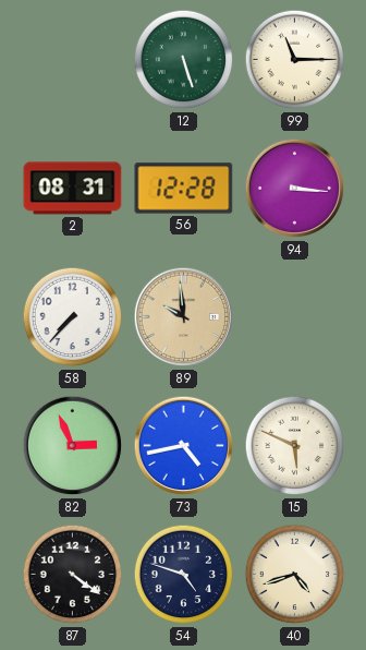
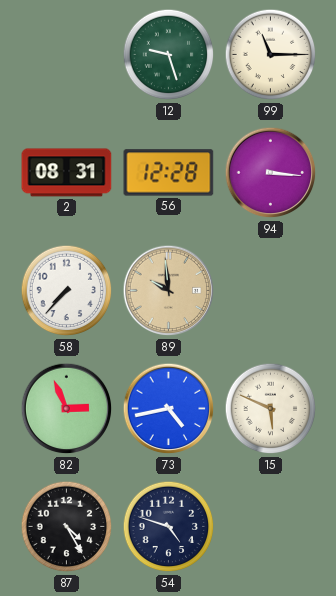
12: 5:27 -> 9:27
87: 4:21 -> 4:25
40: 4:42 -> none
